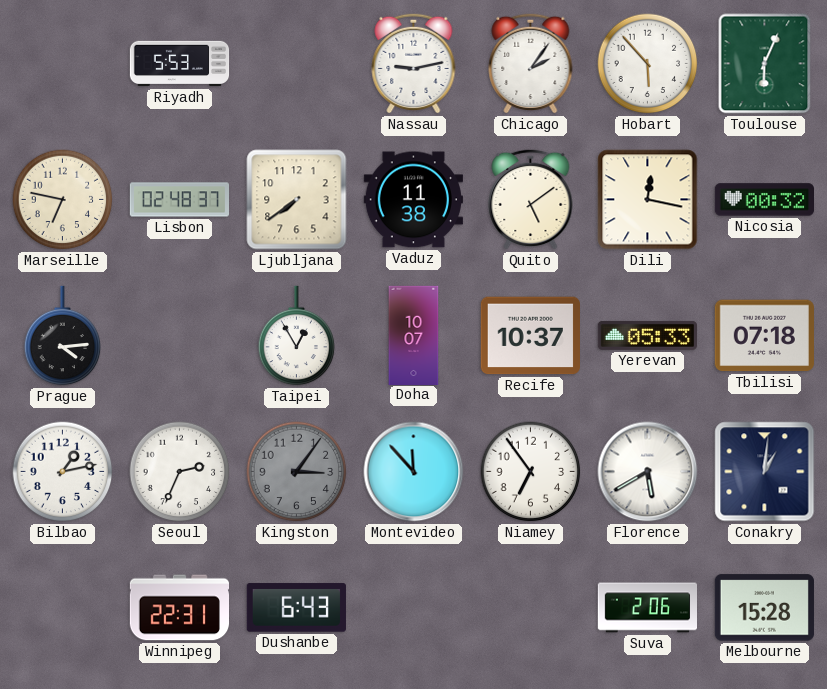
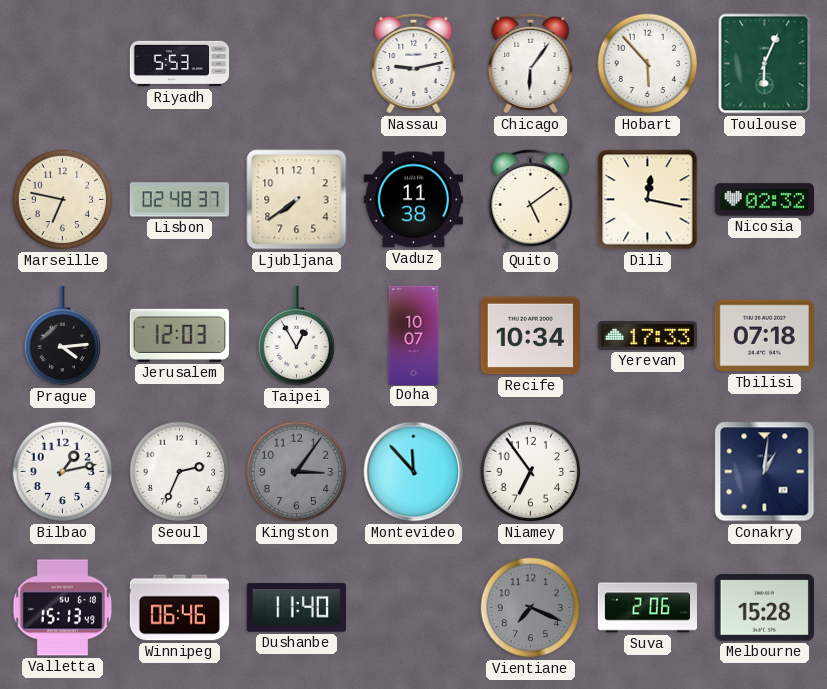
Chicago: 2:06 -> 6:06
Nicosia: 00:32 -> 02:32
Jerusalem: none -> 12:03
Recife: 10:37 -> 10:34
Yerevan: 05:33 -> 17:33
Florence: 5:40 -> none
Valletta: none -> 15:13
Winnipeg: 22:31 -> 06:46
Dushanbe: 6:43 -> 11:40
Vientiane: none -> 7:19
